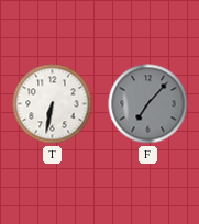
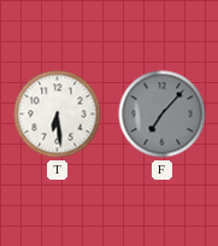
T: 6:32 -> 6:29
